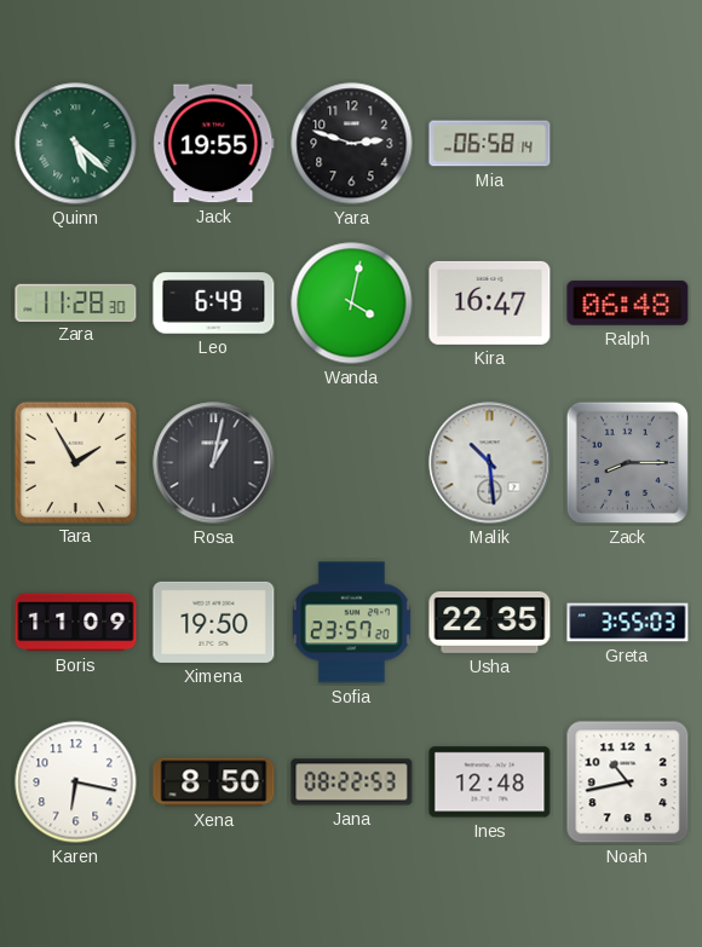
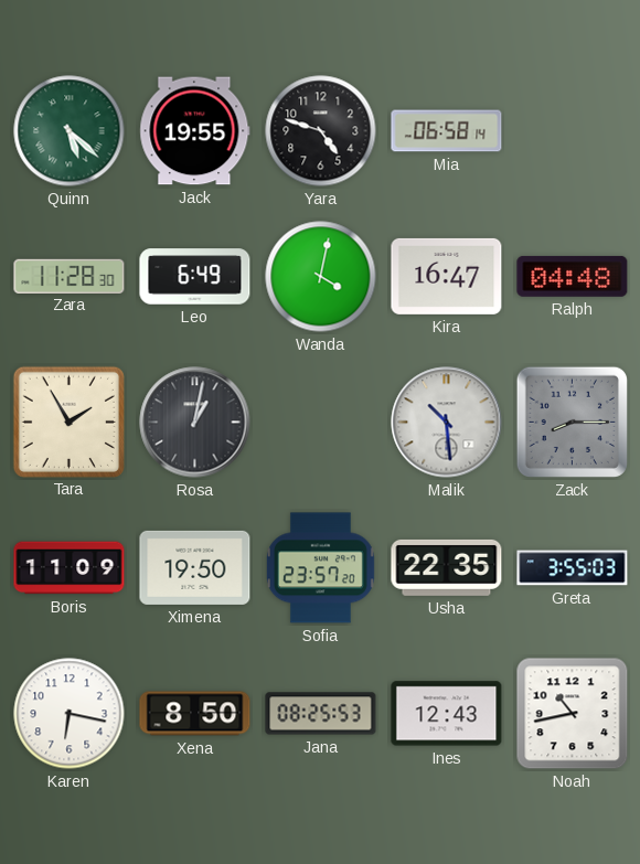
Yara: 2:48 -> 4:48
Ralph: 06:48 -> 04:48
Jana: 08:22 -> 08:25
Ines: 12:48 -> 12:43
